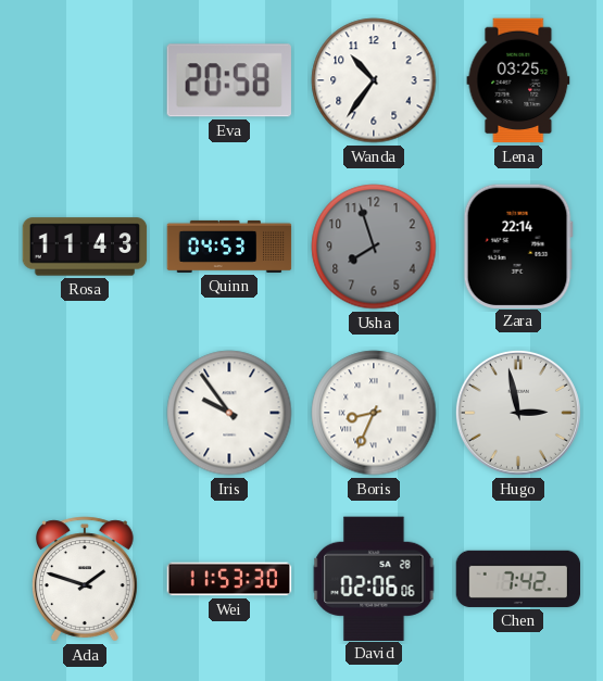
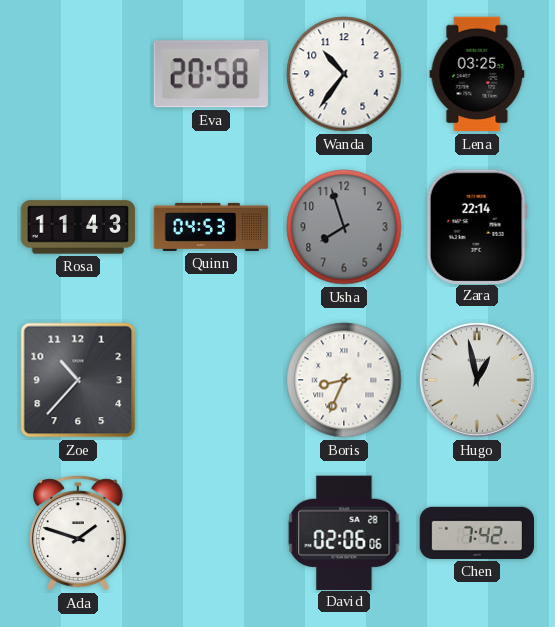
Zoe: none -> 10:37
Iris: 9:54 -> none
Hugo: 2:58 -> 12:58
Wei: 11:53 -> none
